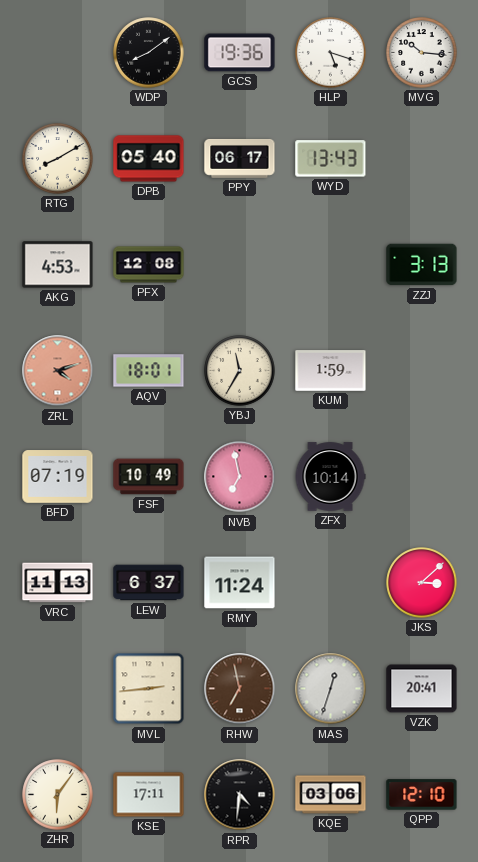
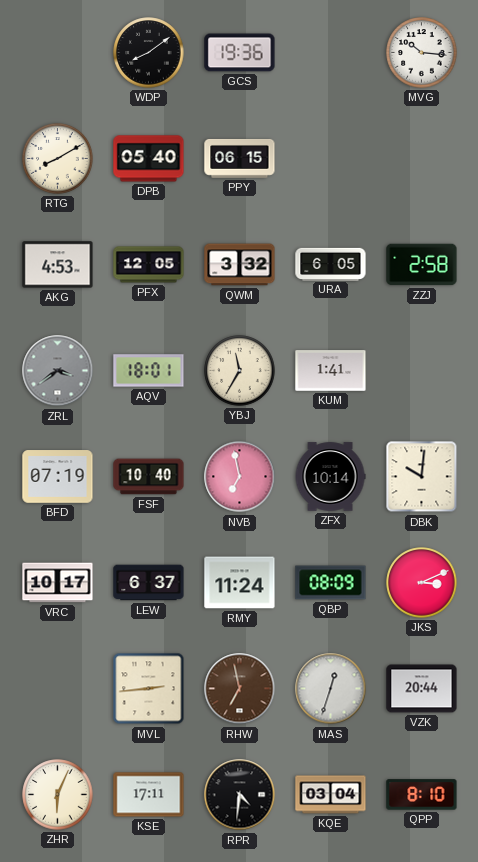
HLP: 5:18 -> none
PPY: 06:17 -> 06:15
WYD: 13:43 -> none
PFX: 12:08 -> 12:05
QWM: none -> 3:32
URA: none -> 6:05
ZZJ: 3:13 -> 2:58
ZRL: 4:12 -> 3:39
ZRL dial: salmon -> grey
KUM: 1:59 -> 1:41
FSF: 10:49 -> 10:40
DBK: none -> 10:01
VRC: 11:13 -> 10:17
QBP: none -> 08:09
JKS: 3:08 -> 3:11
VZK: 20:41 -> 20:44
ZHR: 6:06 -> 6:04
KQE: 03:06 -> 03:04
QPP: 12:10 -> 8:10
